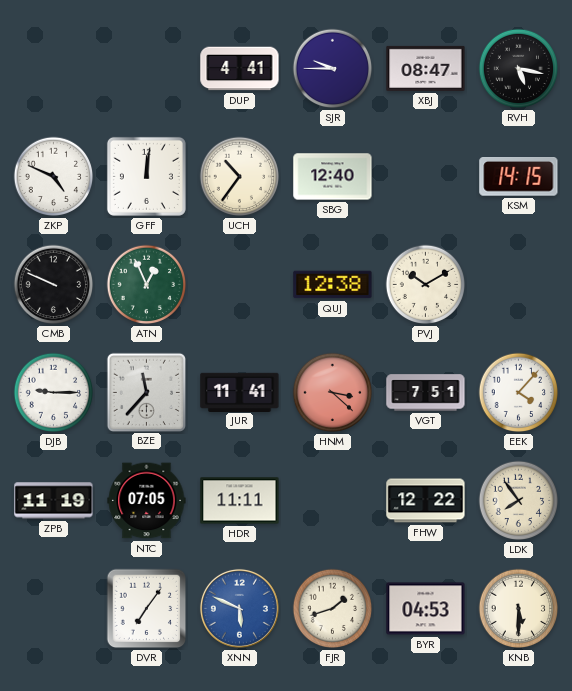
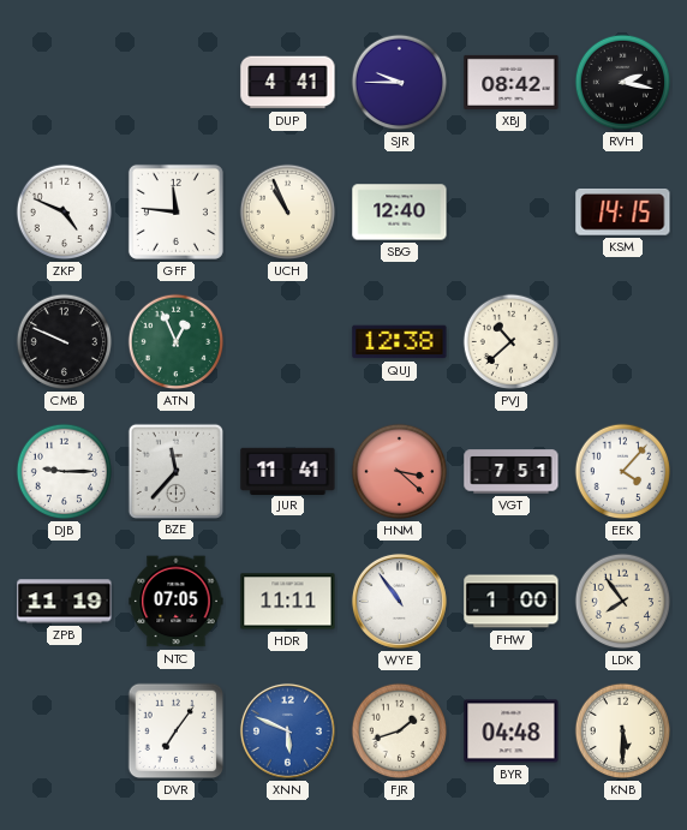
XBJ: 08:47 -> 08:42
RVH: 5:17 -> 2:17
GFF: 12:01 -> 11:46
UCH: 10:36 -> 10:56
PVJ: 10:10 -> 10:38
WYE: none -> 10:54
FHW: 12:22 -> 1:00
BYR: 04:53 -> 04:48
